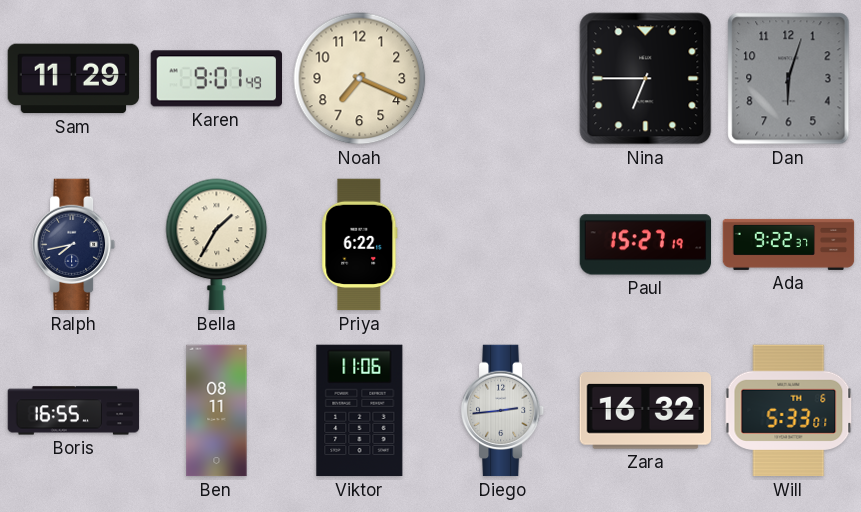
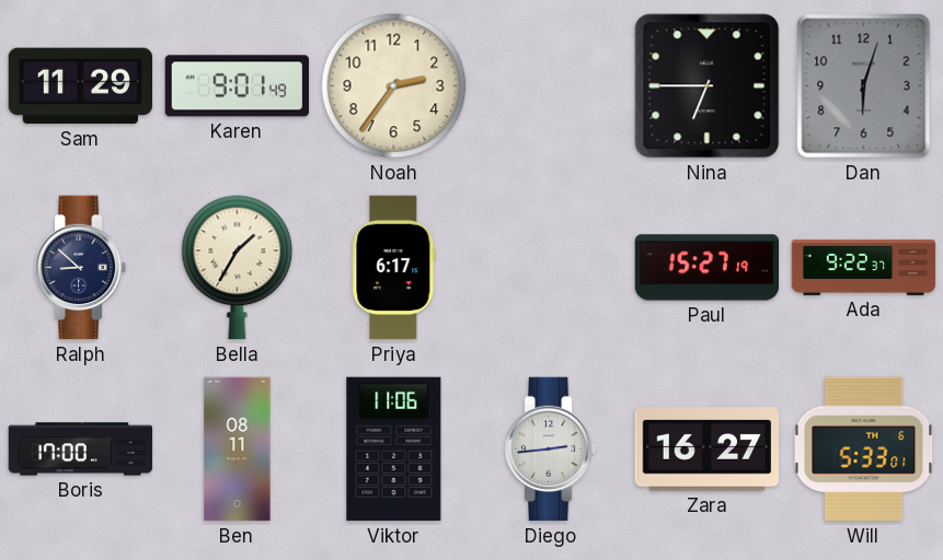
Noah: 7:19 -> 2:36
Ralph: 7:43 -> 8:52
Priya: 6:22 -> 6:17
Boris: 16:55 -> 17:00
Zara: 16:32 -> 16:27
